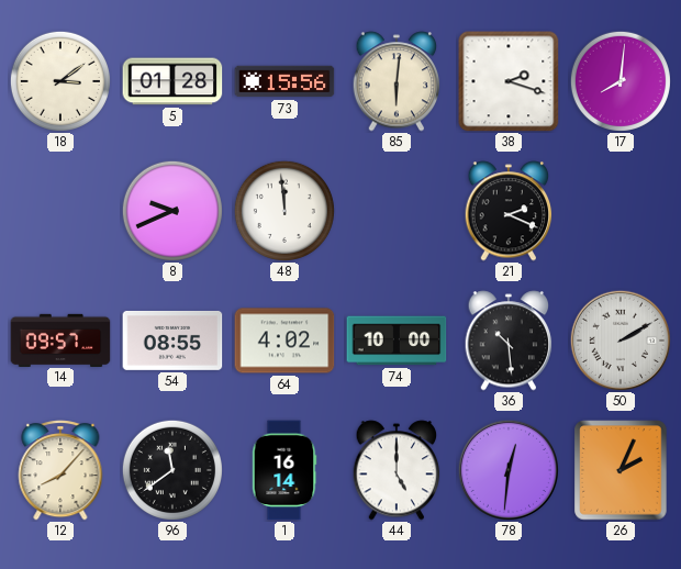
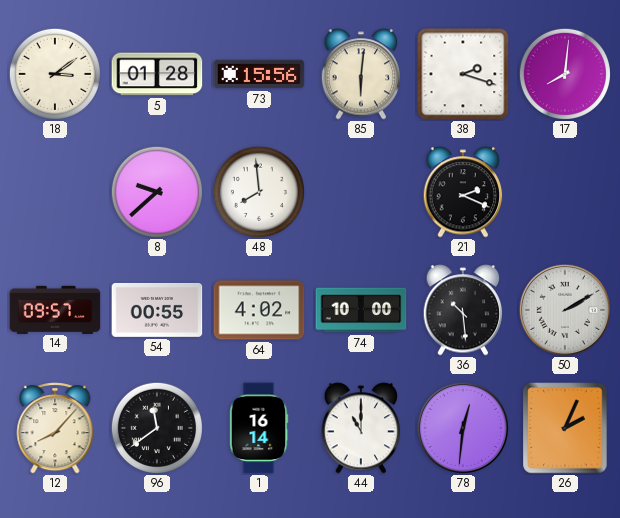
8: 9:41 -> 9:38
48: 11:59 -> 7:59
54: 08:55 -> 00:55
44: 5:00 -> 11:00
